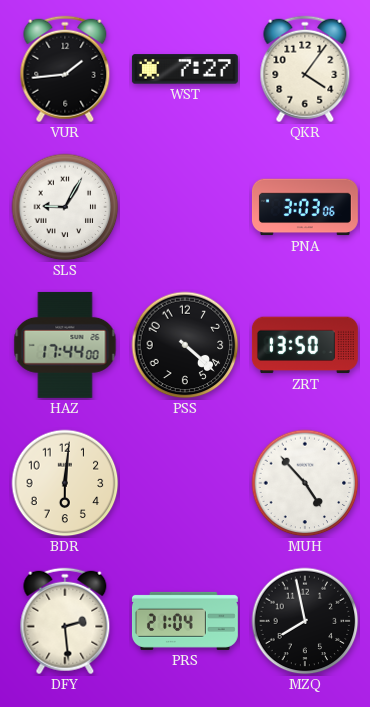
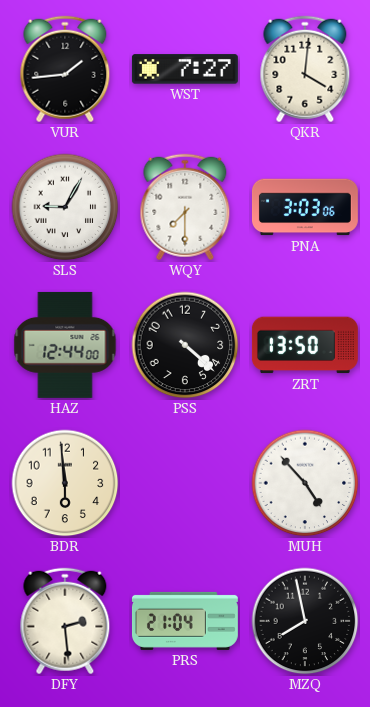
QKR: 4:06 -> 4:01
WQY: none -> 7:30
HAZ: 17:44 -> 12:44
BDR: 6:01 -> 5:59
